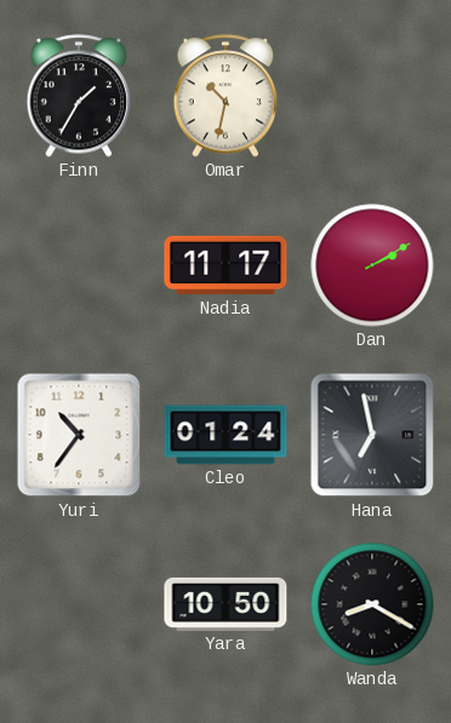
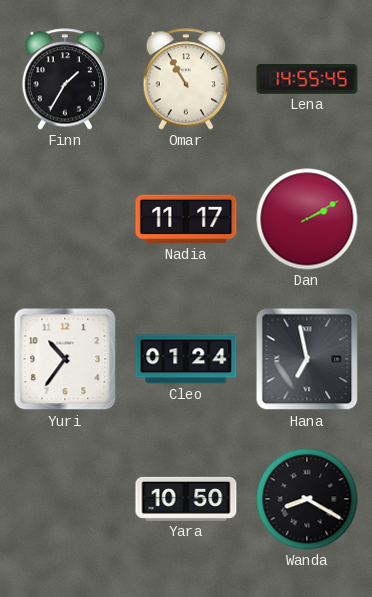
Omar: 10:32 -> 10:55
Lena: none -> 14:55
